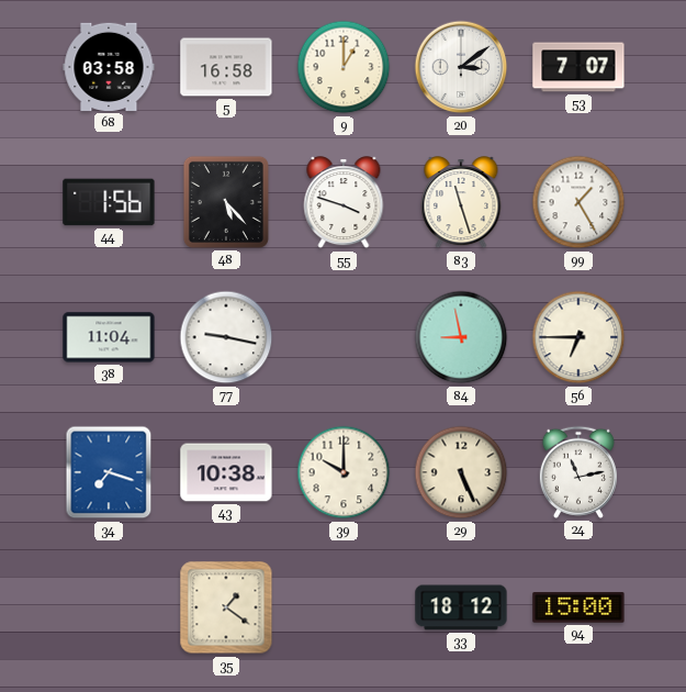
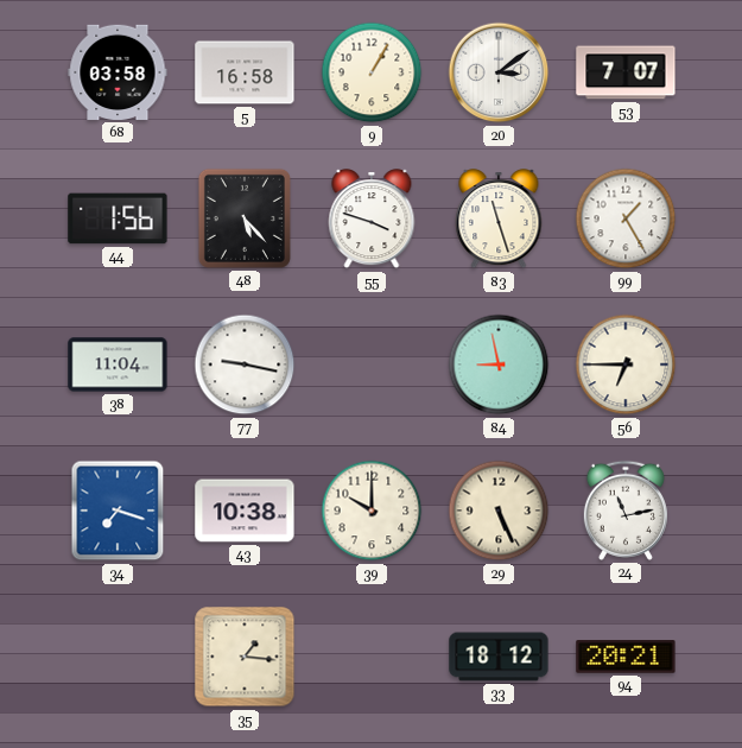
9: 1:00 -> 1:05
35: 1:21 -> 1:16
94: 15:00 -> 20:21
